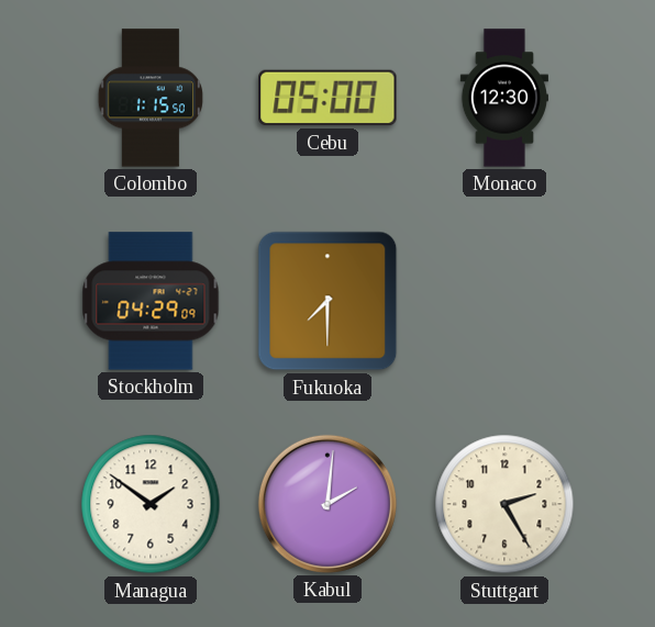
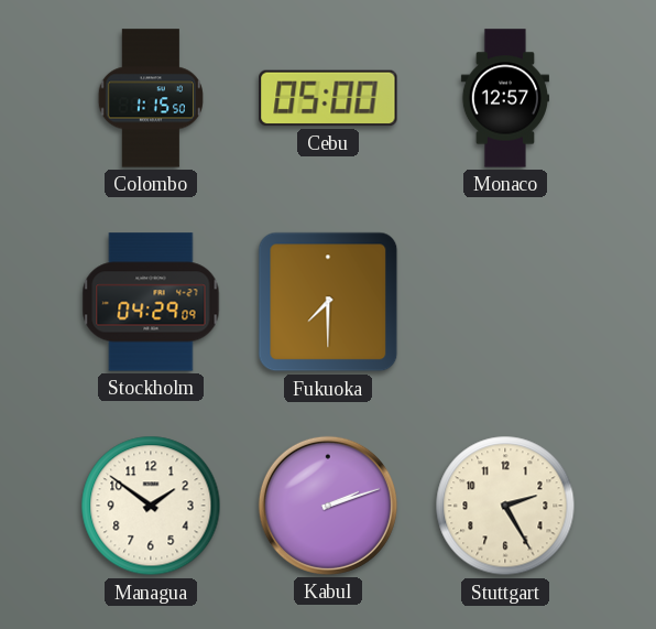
Monaco: 12:30 -> 12:57
Kabul: 2:01 -> 2:12
